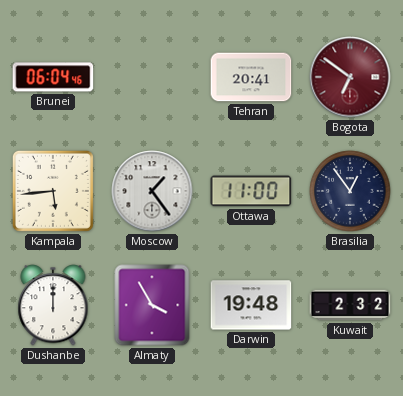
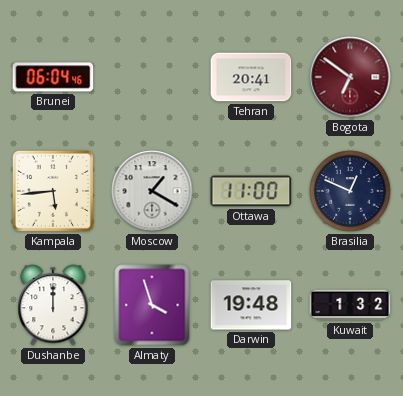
Moscow: 1:24 -> 1:20
Brasilia: 12:54 -> 12:49
Almaty: 3:55 -> 3:57
Kuwait: 2:32 -> 1:32
